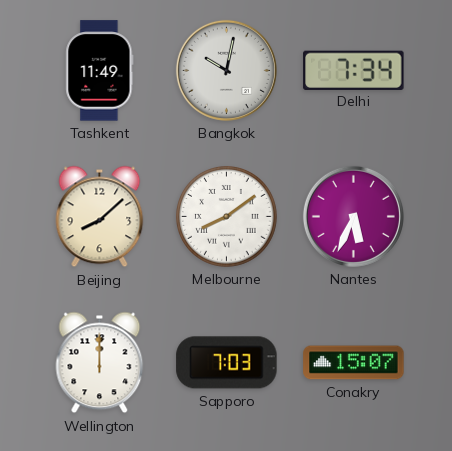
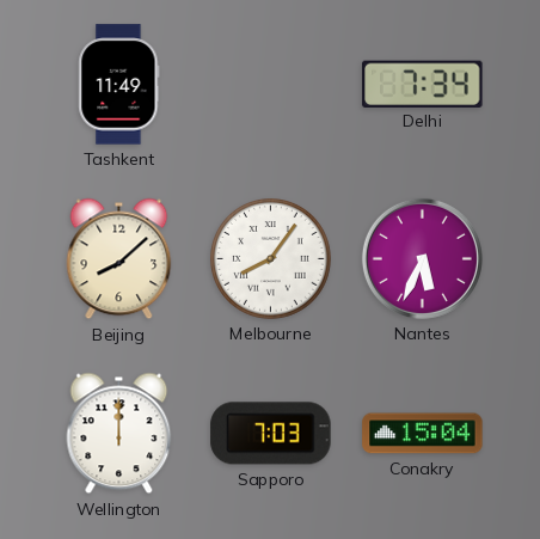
Bangkok: 10:02 -> none
Melbourne: 8:09 -> 8:06
Conakry: 15:07 -> 15:04
